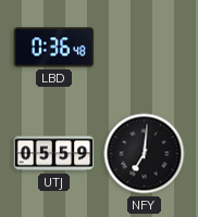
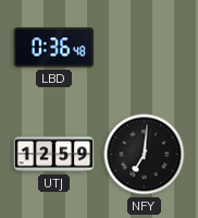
UTJ: 05:59 -> 12:59
